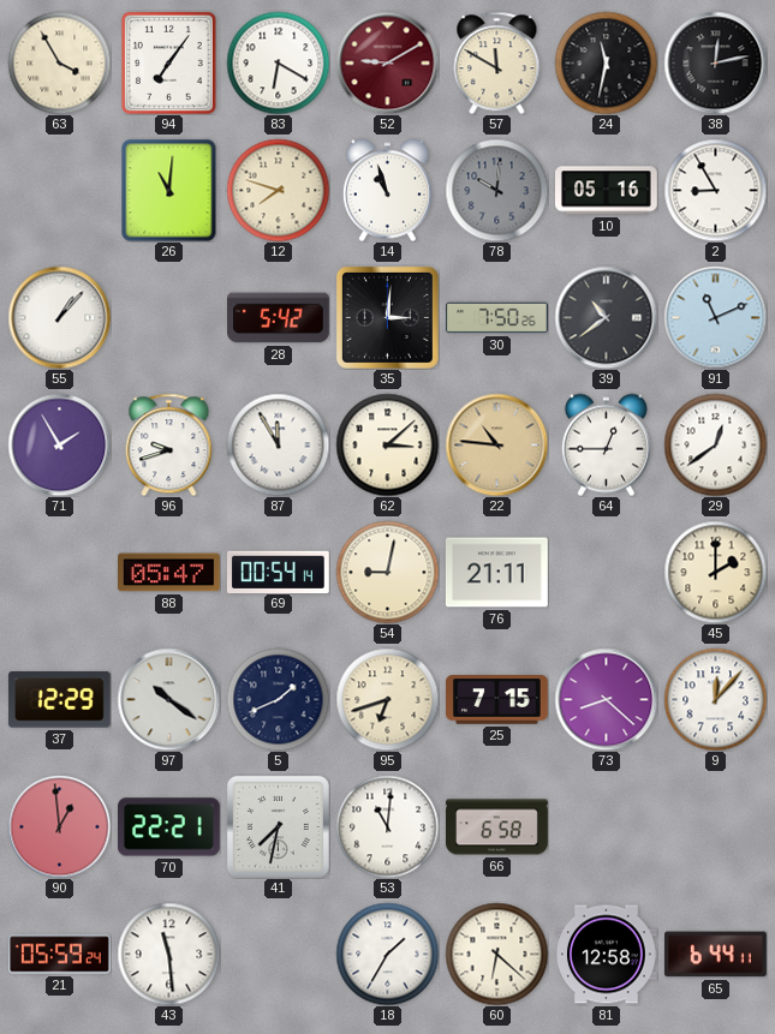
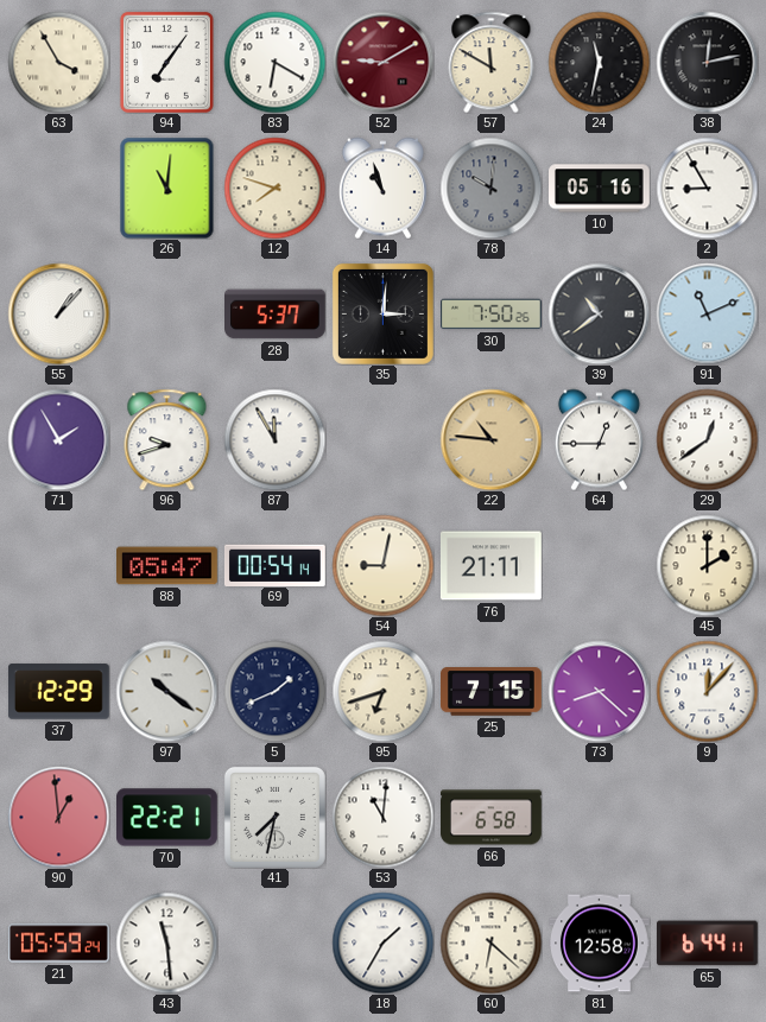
28: 5:42 -> 5:37
62: 3:08 -> none
